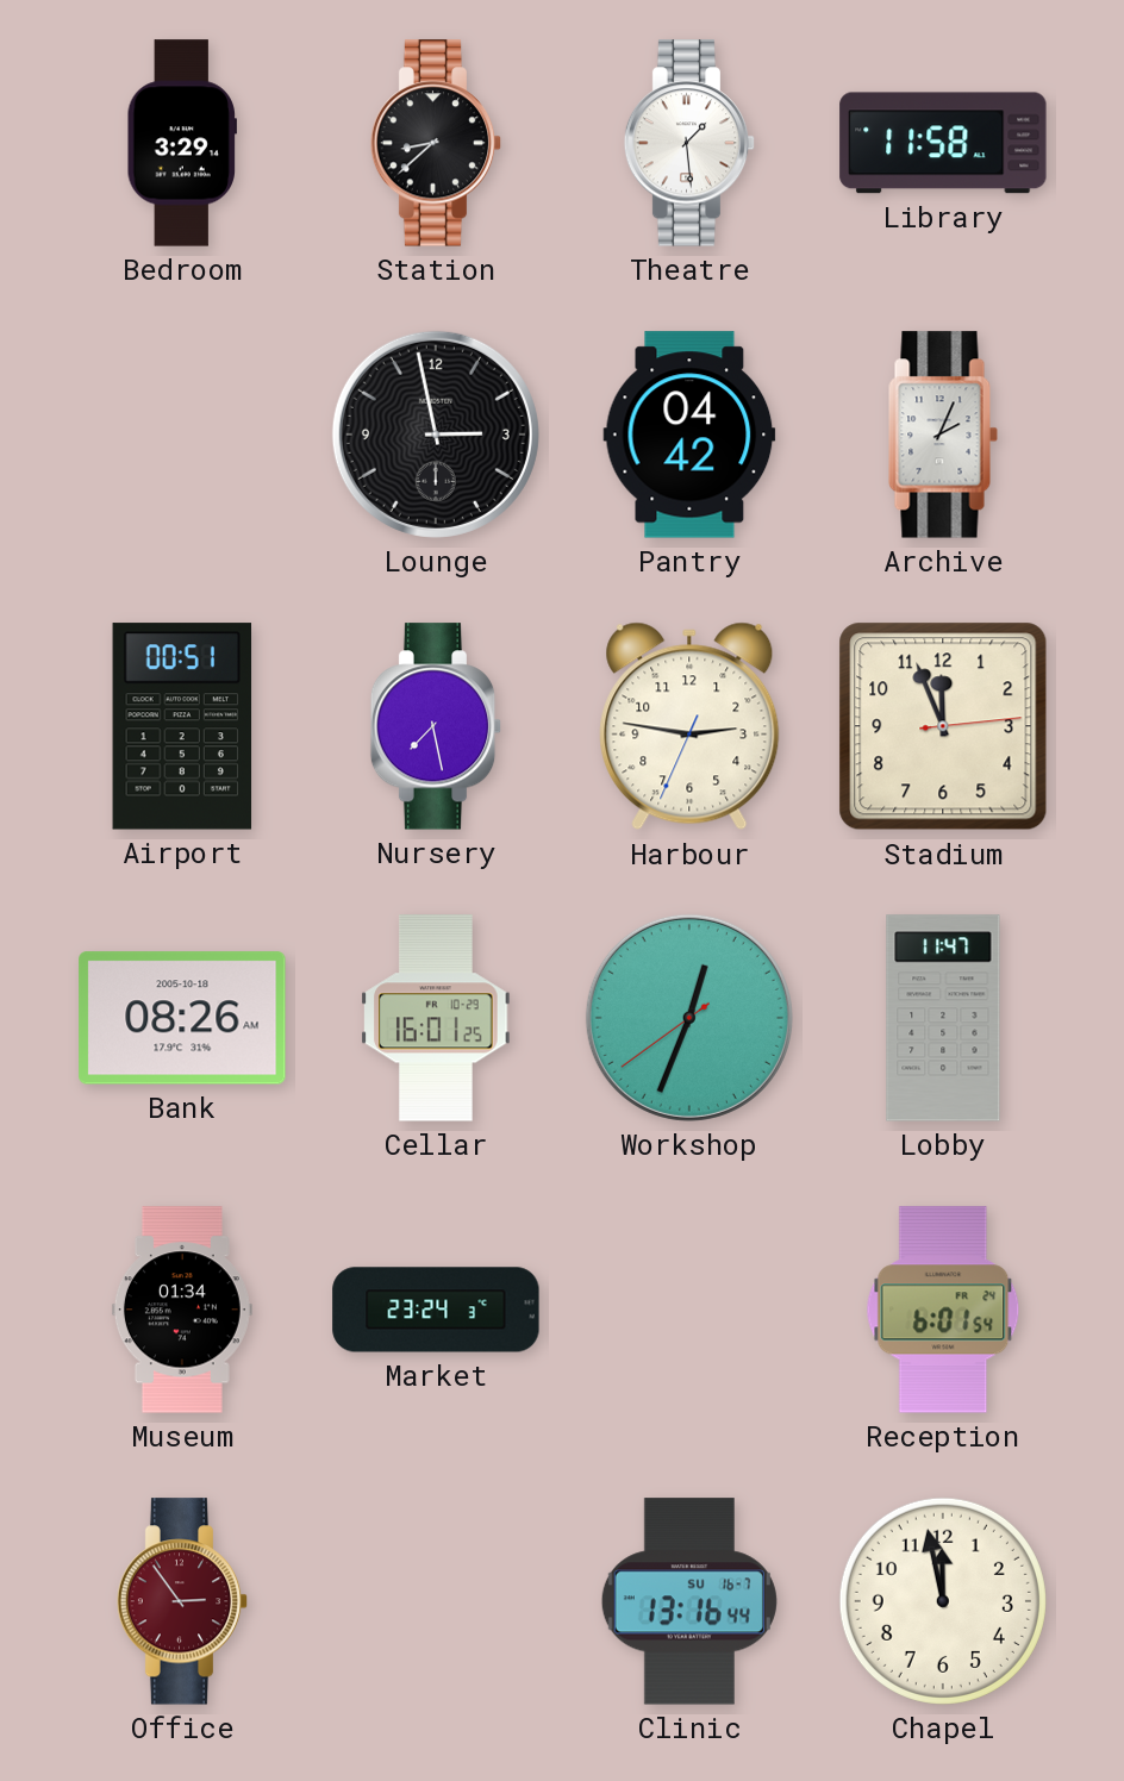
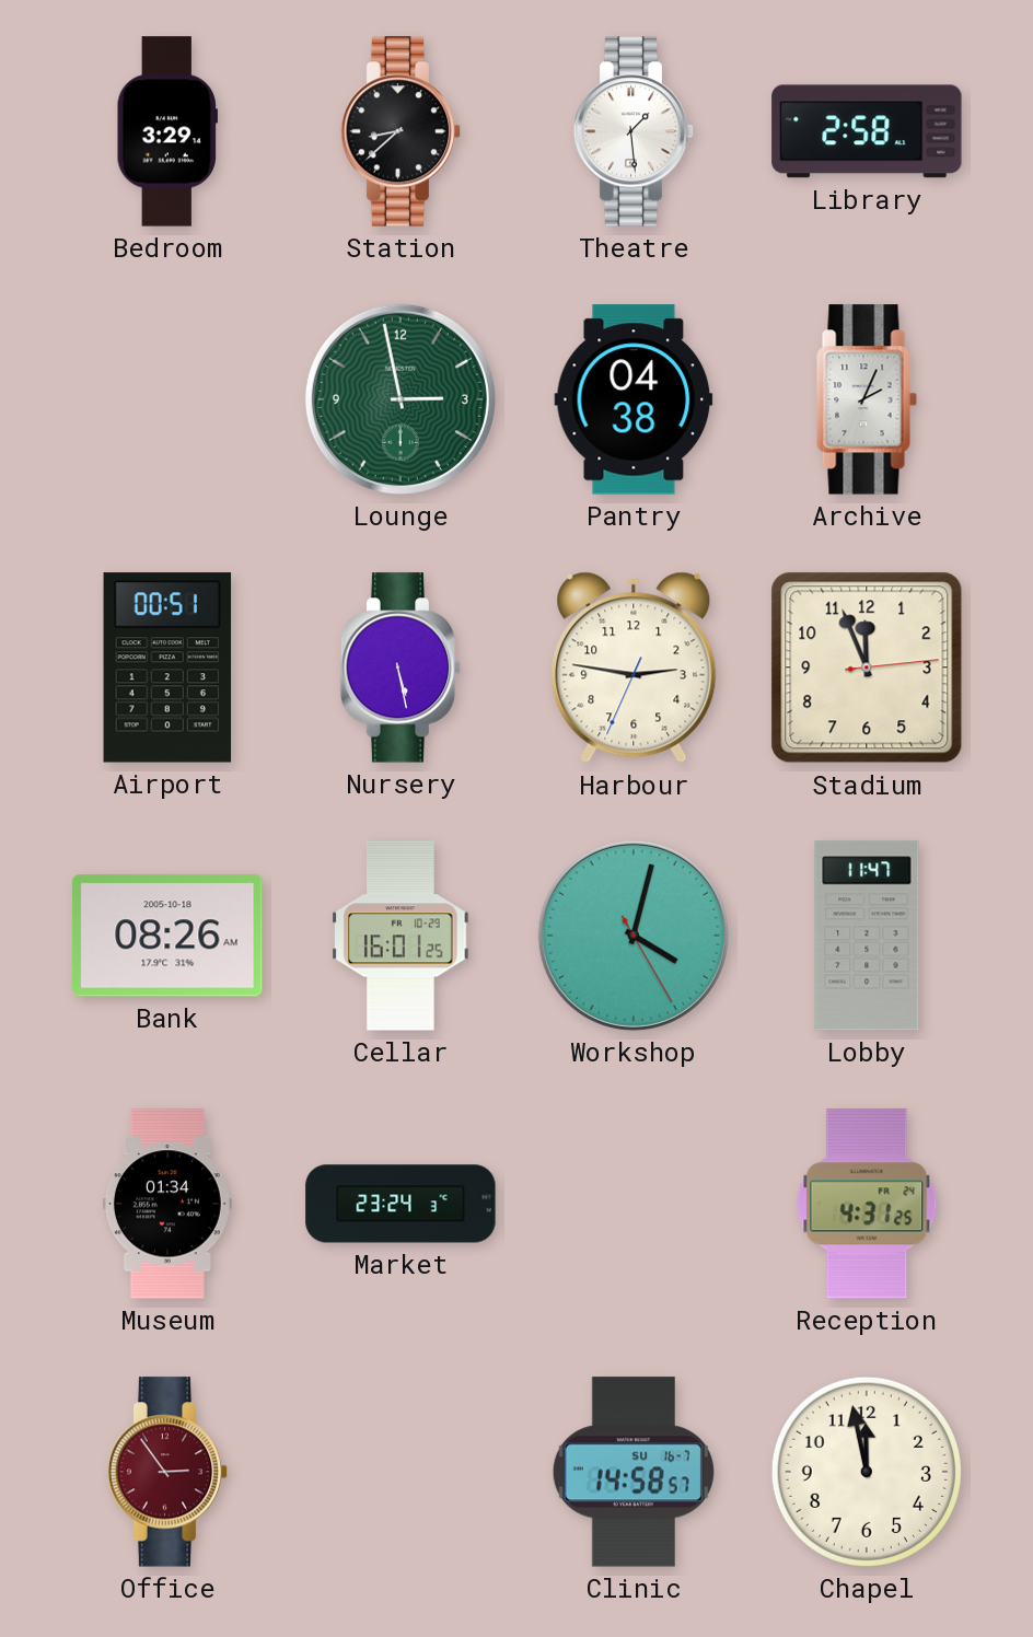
Library: 11:58 -> 2:58
Lounge dial: black -> green
Pantry: 04:42 -> 04:38
Nursery: 7:28 -> 5:28
Workshop: 12:33 -> 4:02
Reception: 6:01 -> 4:31
Clinic: 13:16 -> 14:58
